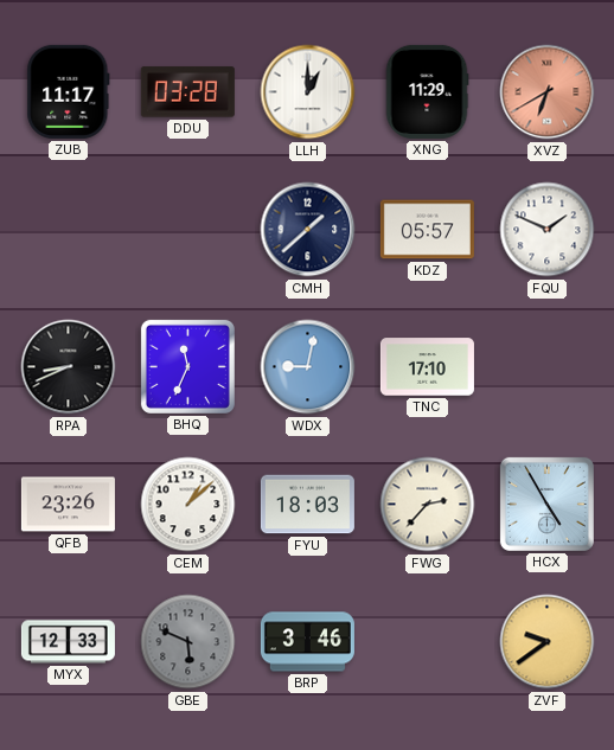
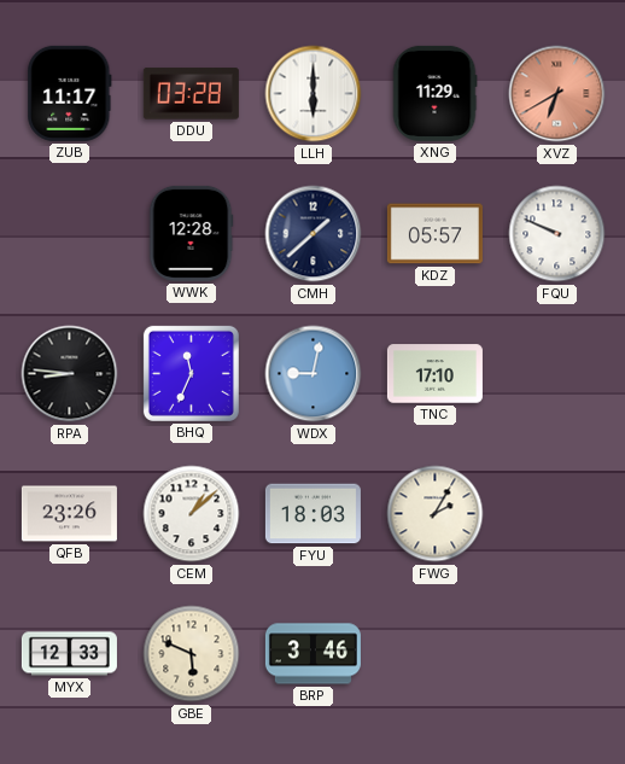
LLH: 1:00 -> 6:00
WWK: none -> 12:28
FQU: 1:49 -> 9:49
RPA: 8:41 -> 8:46
FWG: 2:37 -> 2:05
HCX: 4:55 -> none
GBE dial: grey -> cream
ZVF: 9:39 -> none
